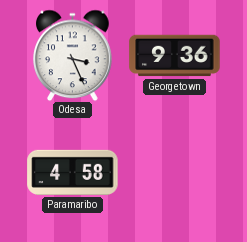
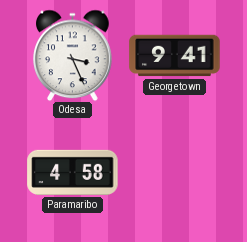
Georgetown: 9:36 -> 9:41
